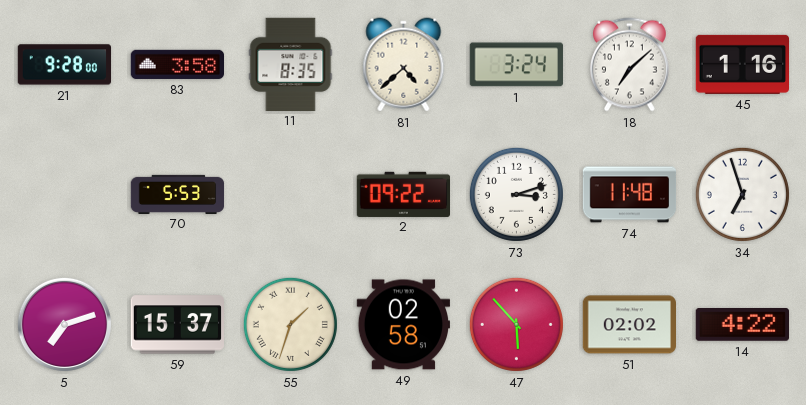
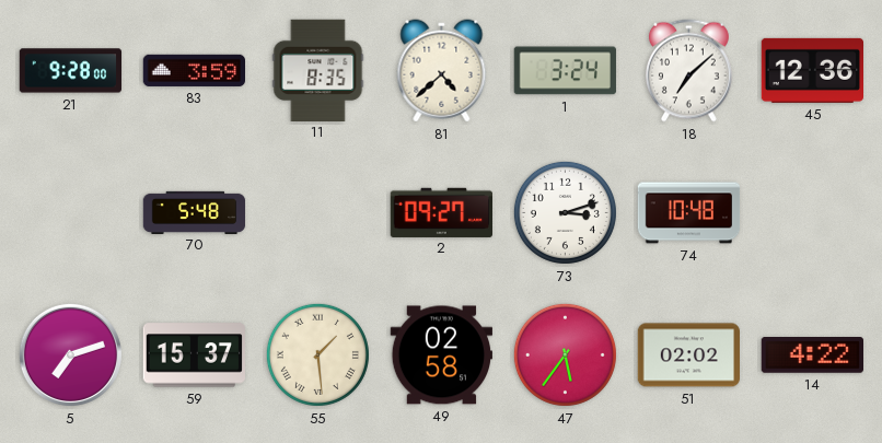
83: 3:58 -> 3:59
45: 1:16 -> 12:36
70: 5:53 -> 5:48
2: 09:22 -> 09:27
74: 11:48 -> 10:48
34: 6:57 -> none
55: 1:33 -> 1:29
47: 5:53 -> 5:36
